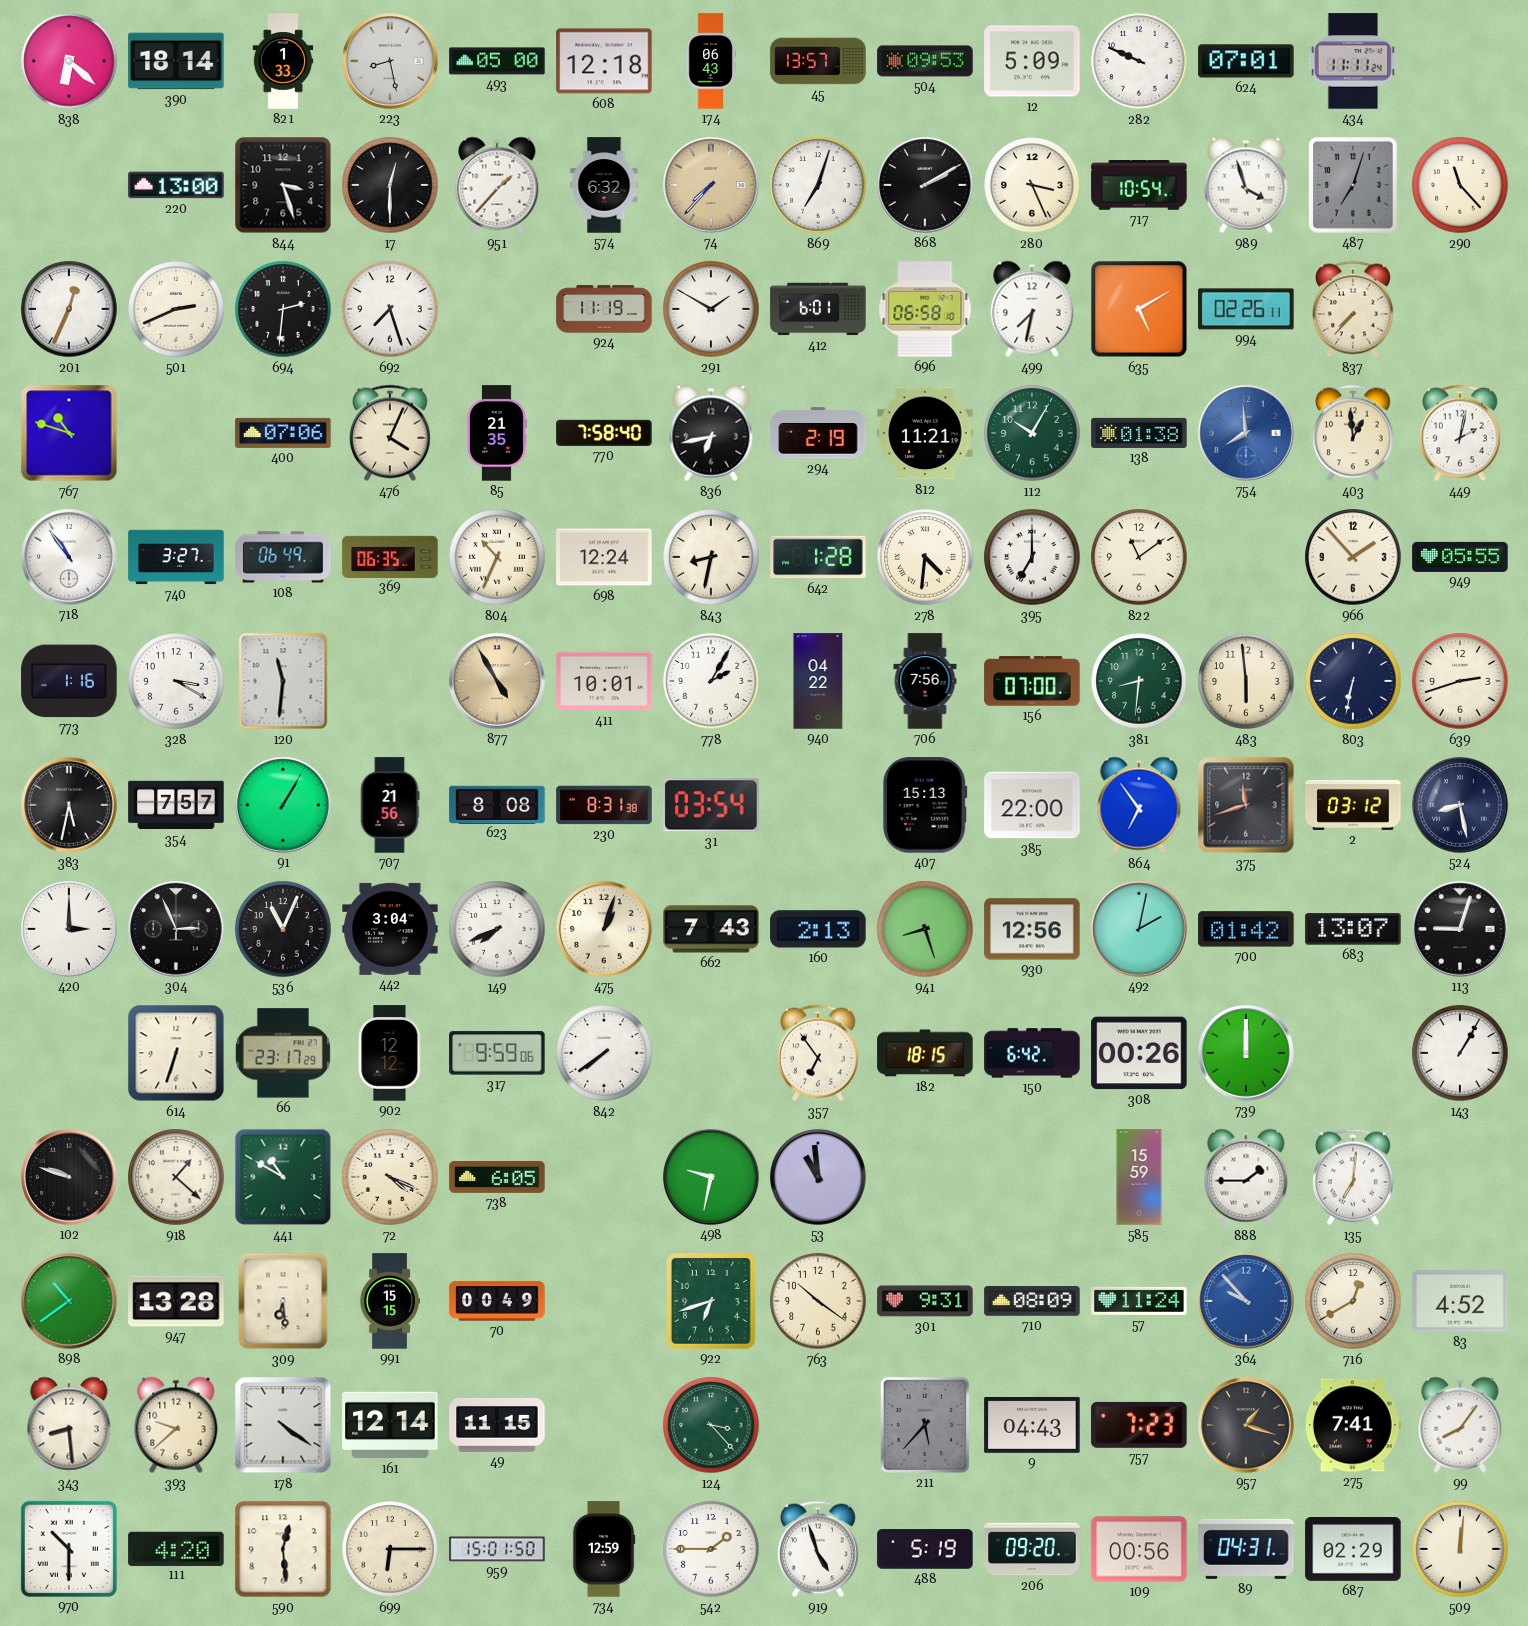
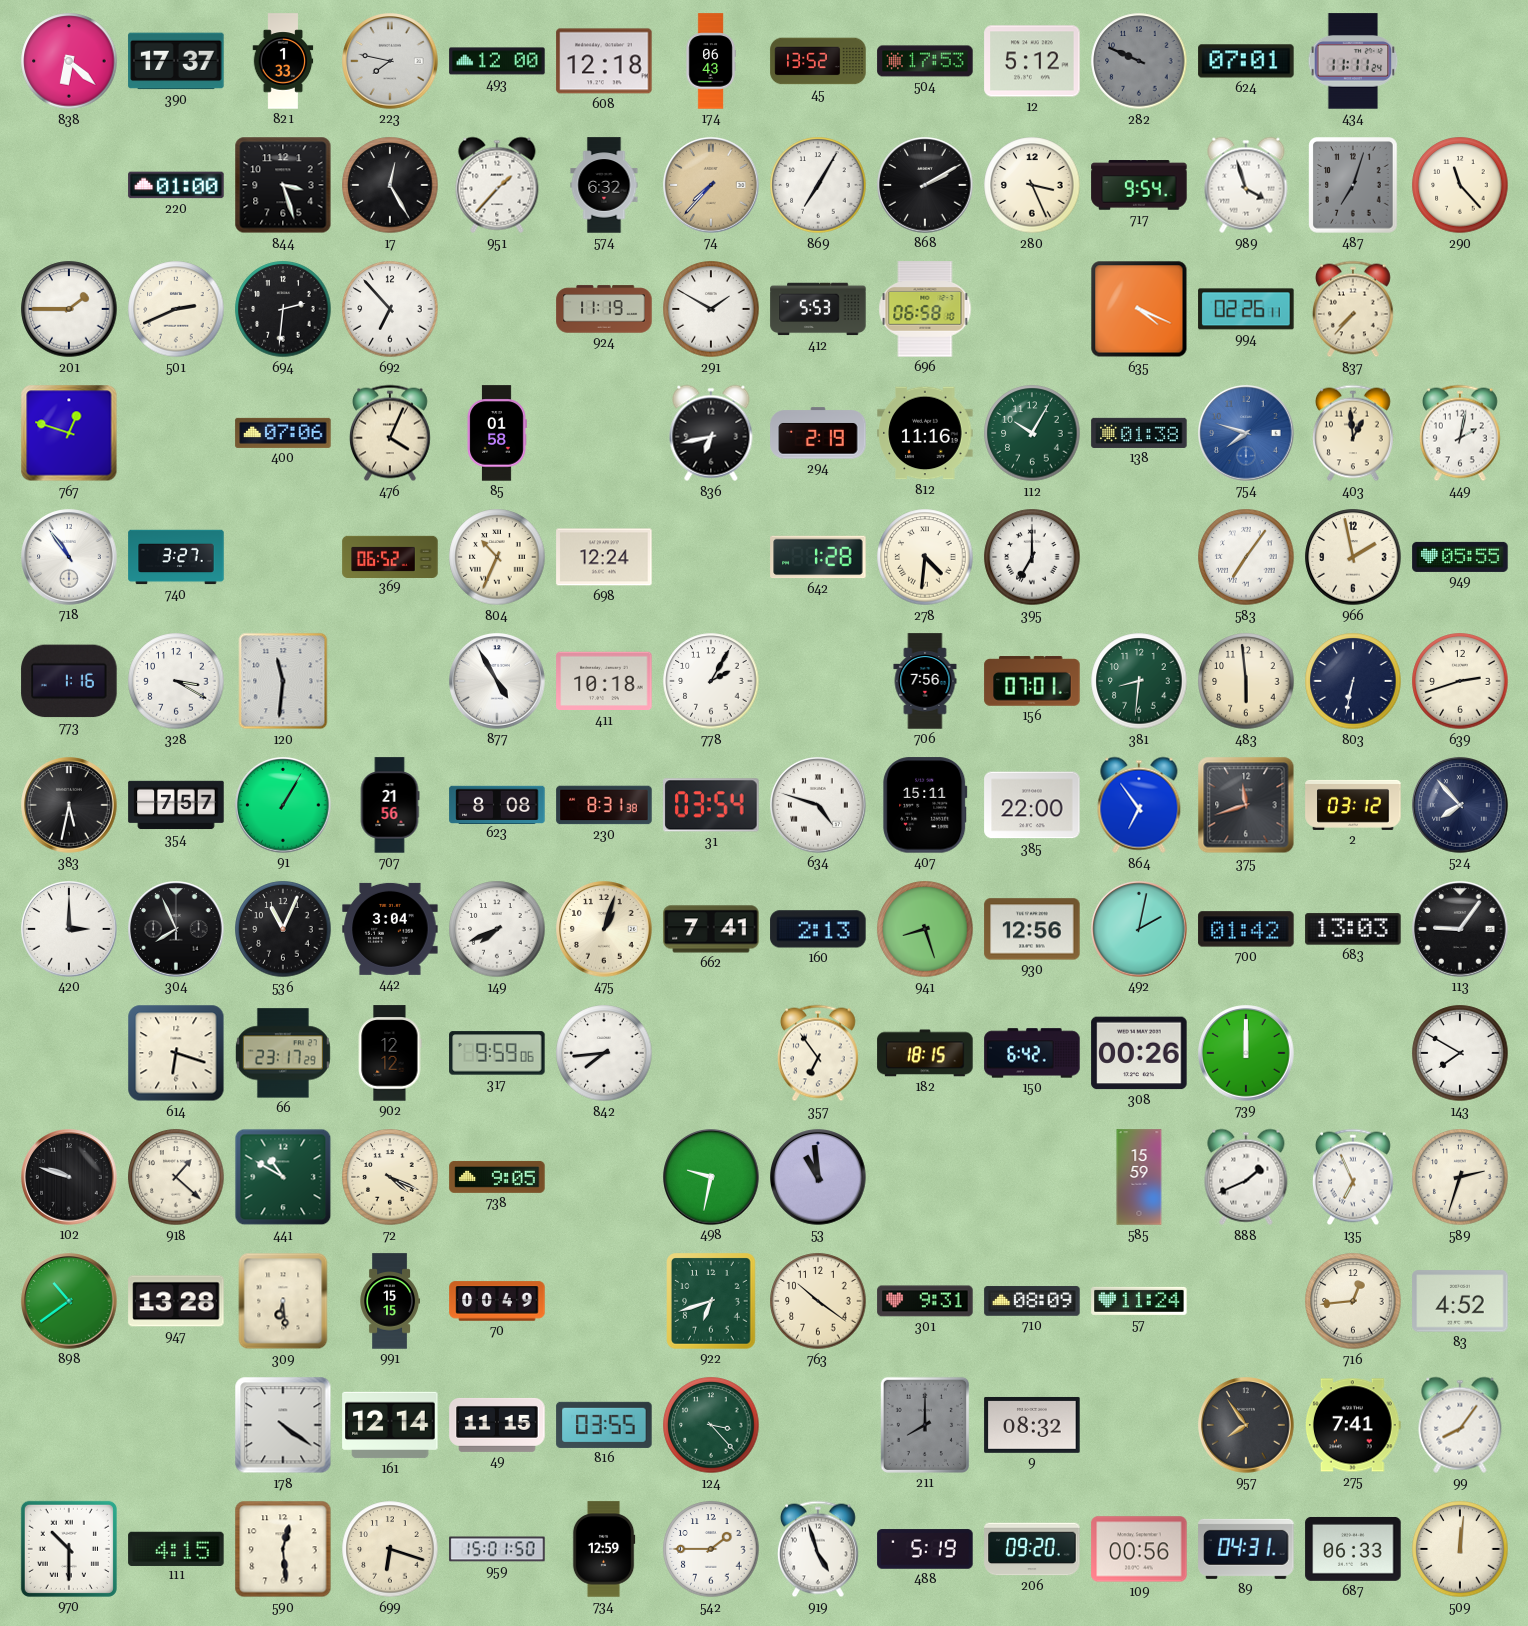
390: 18:14 -> 17:37
223: 8:28 -> 7:47
493: 05:00 -> 12:00
45: 13:57 -> 13:52
504: 09:53 -> 17:53
12: 5:09 -> 5:12
282 dial: white -> grey
220: 13:00 -> 01:00
17: 12:30 -> 12:25
869: 7:03 -> 7:05
717: 10:54 -> 9:54
201: 12:34 -> 1:45
692: 7:27 -> 6:53
412: 6:01 -> 5:53
499: 7:32 -> none
635: 5:10 -> 4:19
767: 10:48 -> 12:48
85: 21:35 -> 01:58
770: 7:58 -> none
812: 11:21 -> 11:16
754: 7:59 -> 7:48
108: 06:49 -> none
369: 06:35 -> 06:52
843: 8:32 -> none
822: 11:09 -> none
583: none -> 7:06
966: 1:53 -> 1:58
877 dial: champagne -> white
411: 10:01 -> 10:18
940: 04:22 -> none
156: 07:00 -> 07:01
634: none -> 4:48
407: 15:13 -> 15:11
524: 8:28 -> 7:53
304: 2:56 -> 7:56
662: 7:43 -> 7:41
683: 13:07 -> 13:03
113: 9:03 -> 9:06
614: 6:33 -> 6:18
842: 7:39 -> 7:44
143: 1:05 -> 7:50
738: 6:05 -> 9:05
888: 1:45 -> 1:41
135: 7:01 -> 6:56
589: none -> 2:33
364: 9:53 -> none
716: 12:40 -> 12:44
343: 8:29 -> none
393: 9:38 -> none
816: none -> 03:55
211: 5:37 -> 8:00
9: 04:43 -> 08:32
757: 7:23 -> none
957: 1:18 -> 7:54
111: 4:20 -> 4:15
699: 6:15 -> 6:18
687: 02:29 -> 06:33
